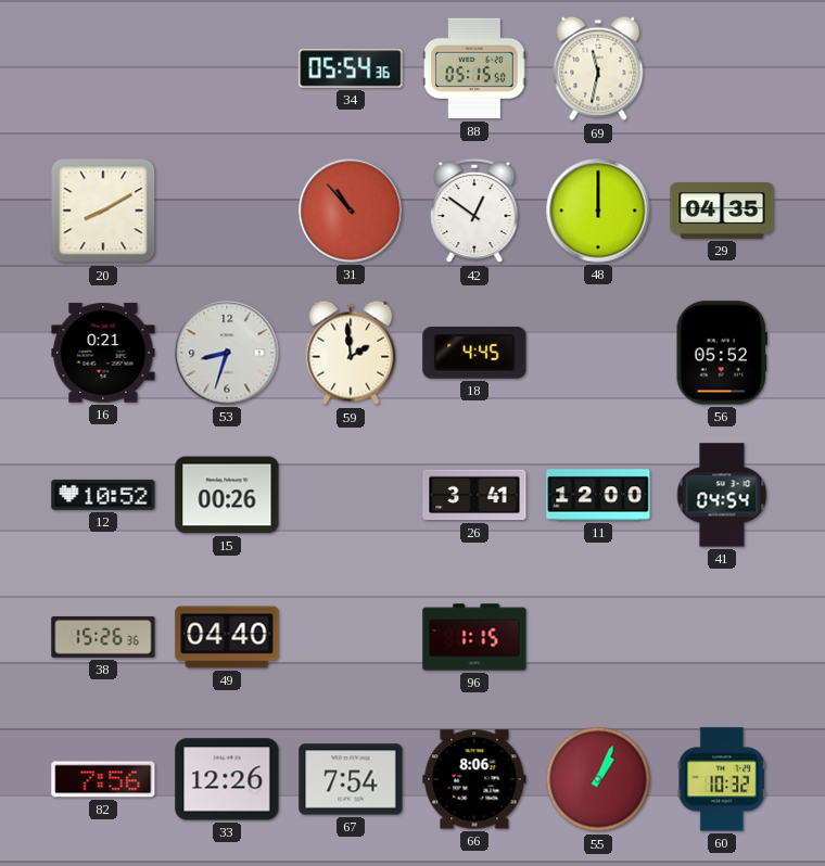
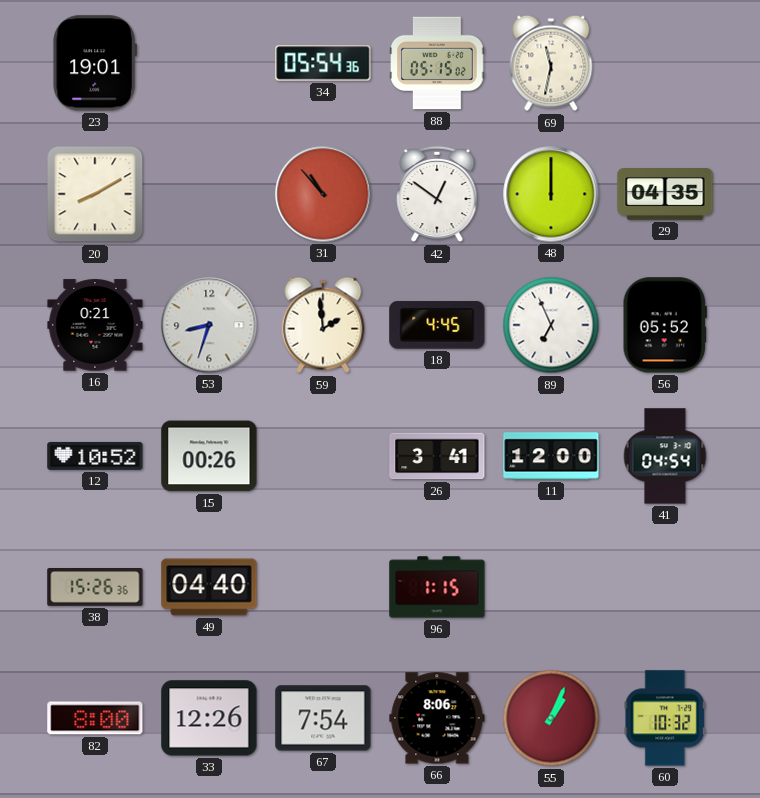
23: none -> 19:01
88: 05:15:50 -> 05:15:02
89: none -> 6:56
82: 7:56 -> 8:00
